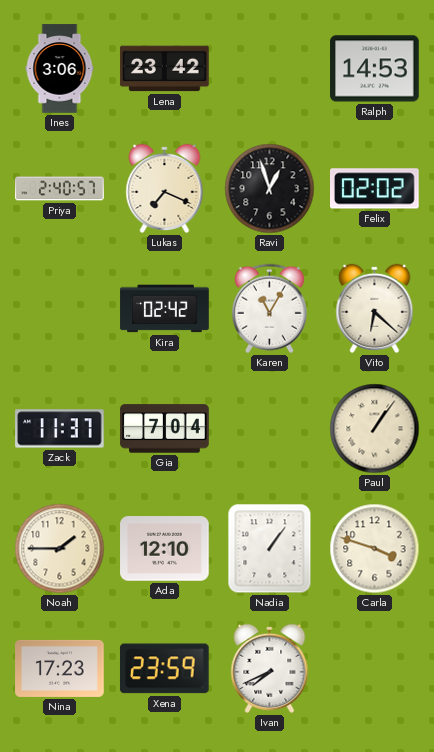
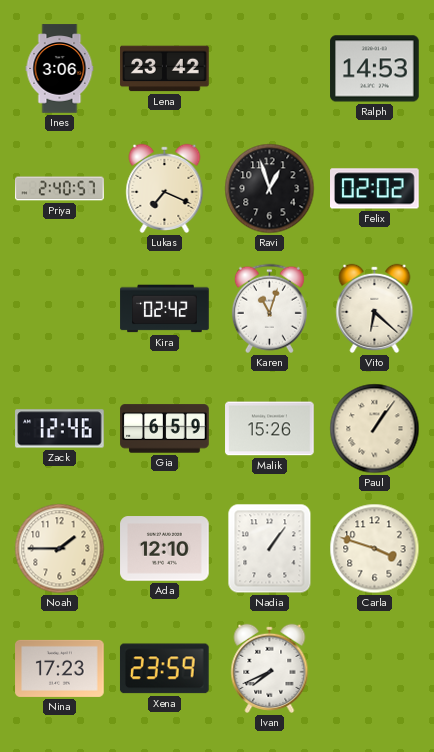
Karen: 11:05 -> 11:03
Zack: 11:37 -> 12:46
Gia: 7:04 -> 6:59
Malik: none -> 15:26
